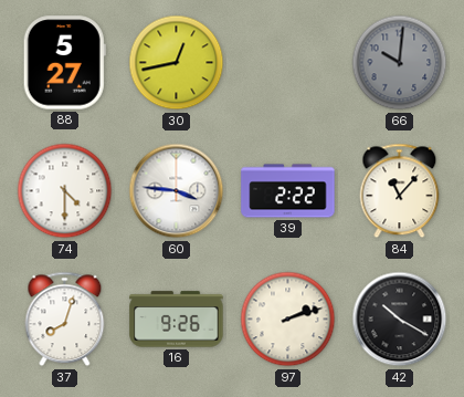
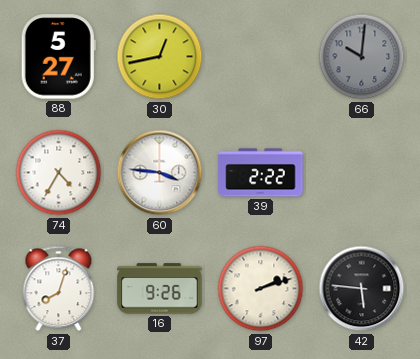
74: 4:30 -> 4:35
84: 11:07 -> none
42: 10:20 -> 5:46
